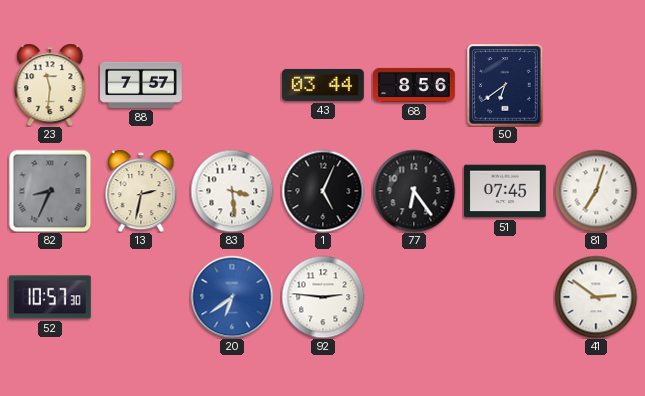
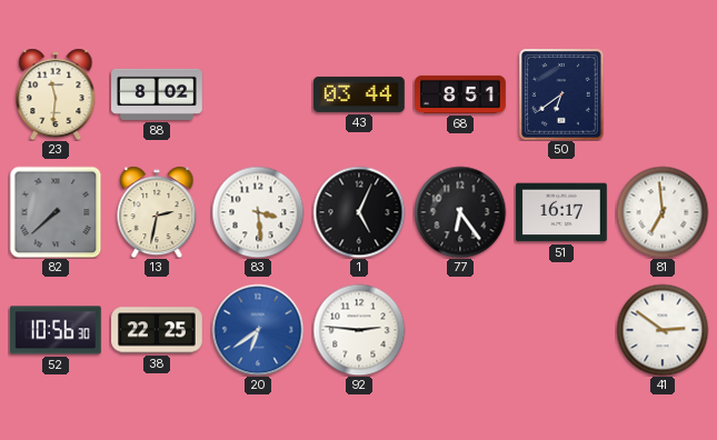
88: 7:57 -> 8:02
68: 8:56 -> 8:51
82: 8:34 -> 7:38
51: 07:45 -> 16:17
81: 7:03 -> 6:59
52: 10:57 -> 10:56
38: none -> 22:25
